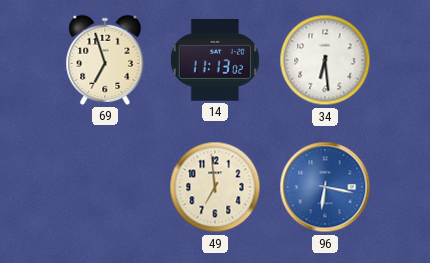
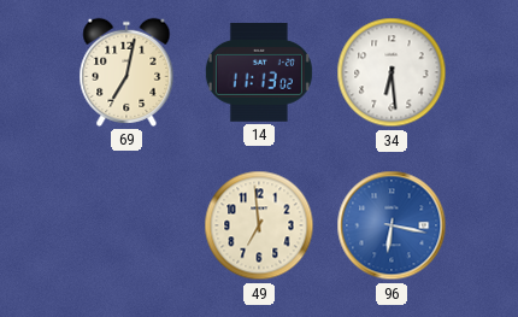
69: 6:57 -> 7:02
